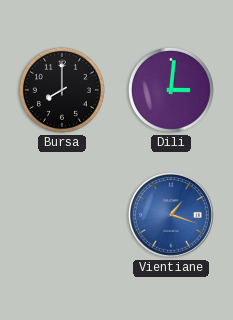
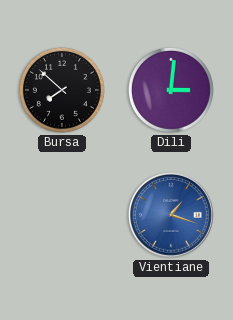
Bursa: 8:00 -> 7:52
